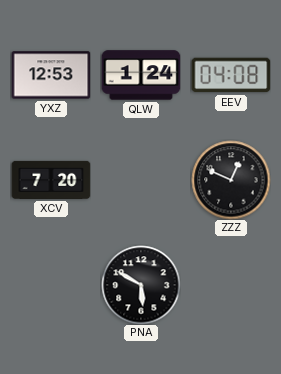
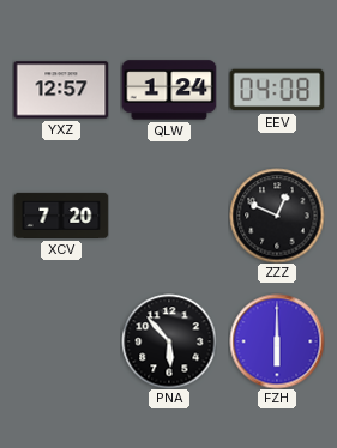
YXZ: 12:53 -> 12:57
PNA: 5:50 -> 5:53
FZH: none -> 6:00
